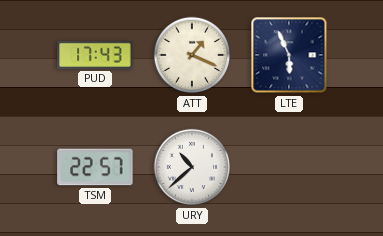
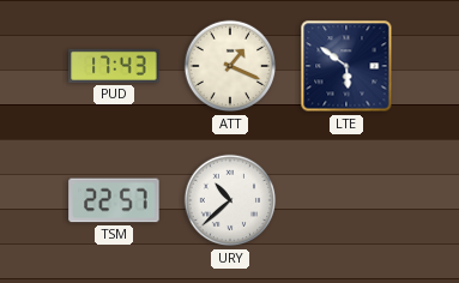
LTE: 5:56 -> 5:51
